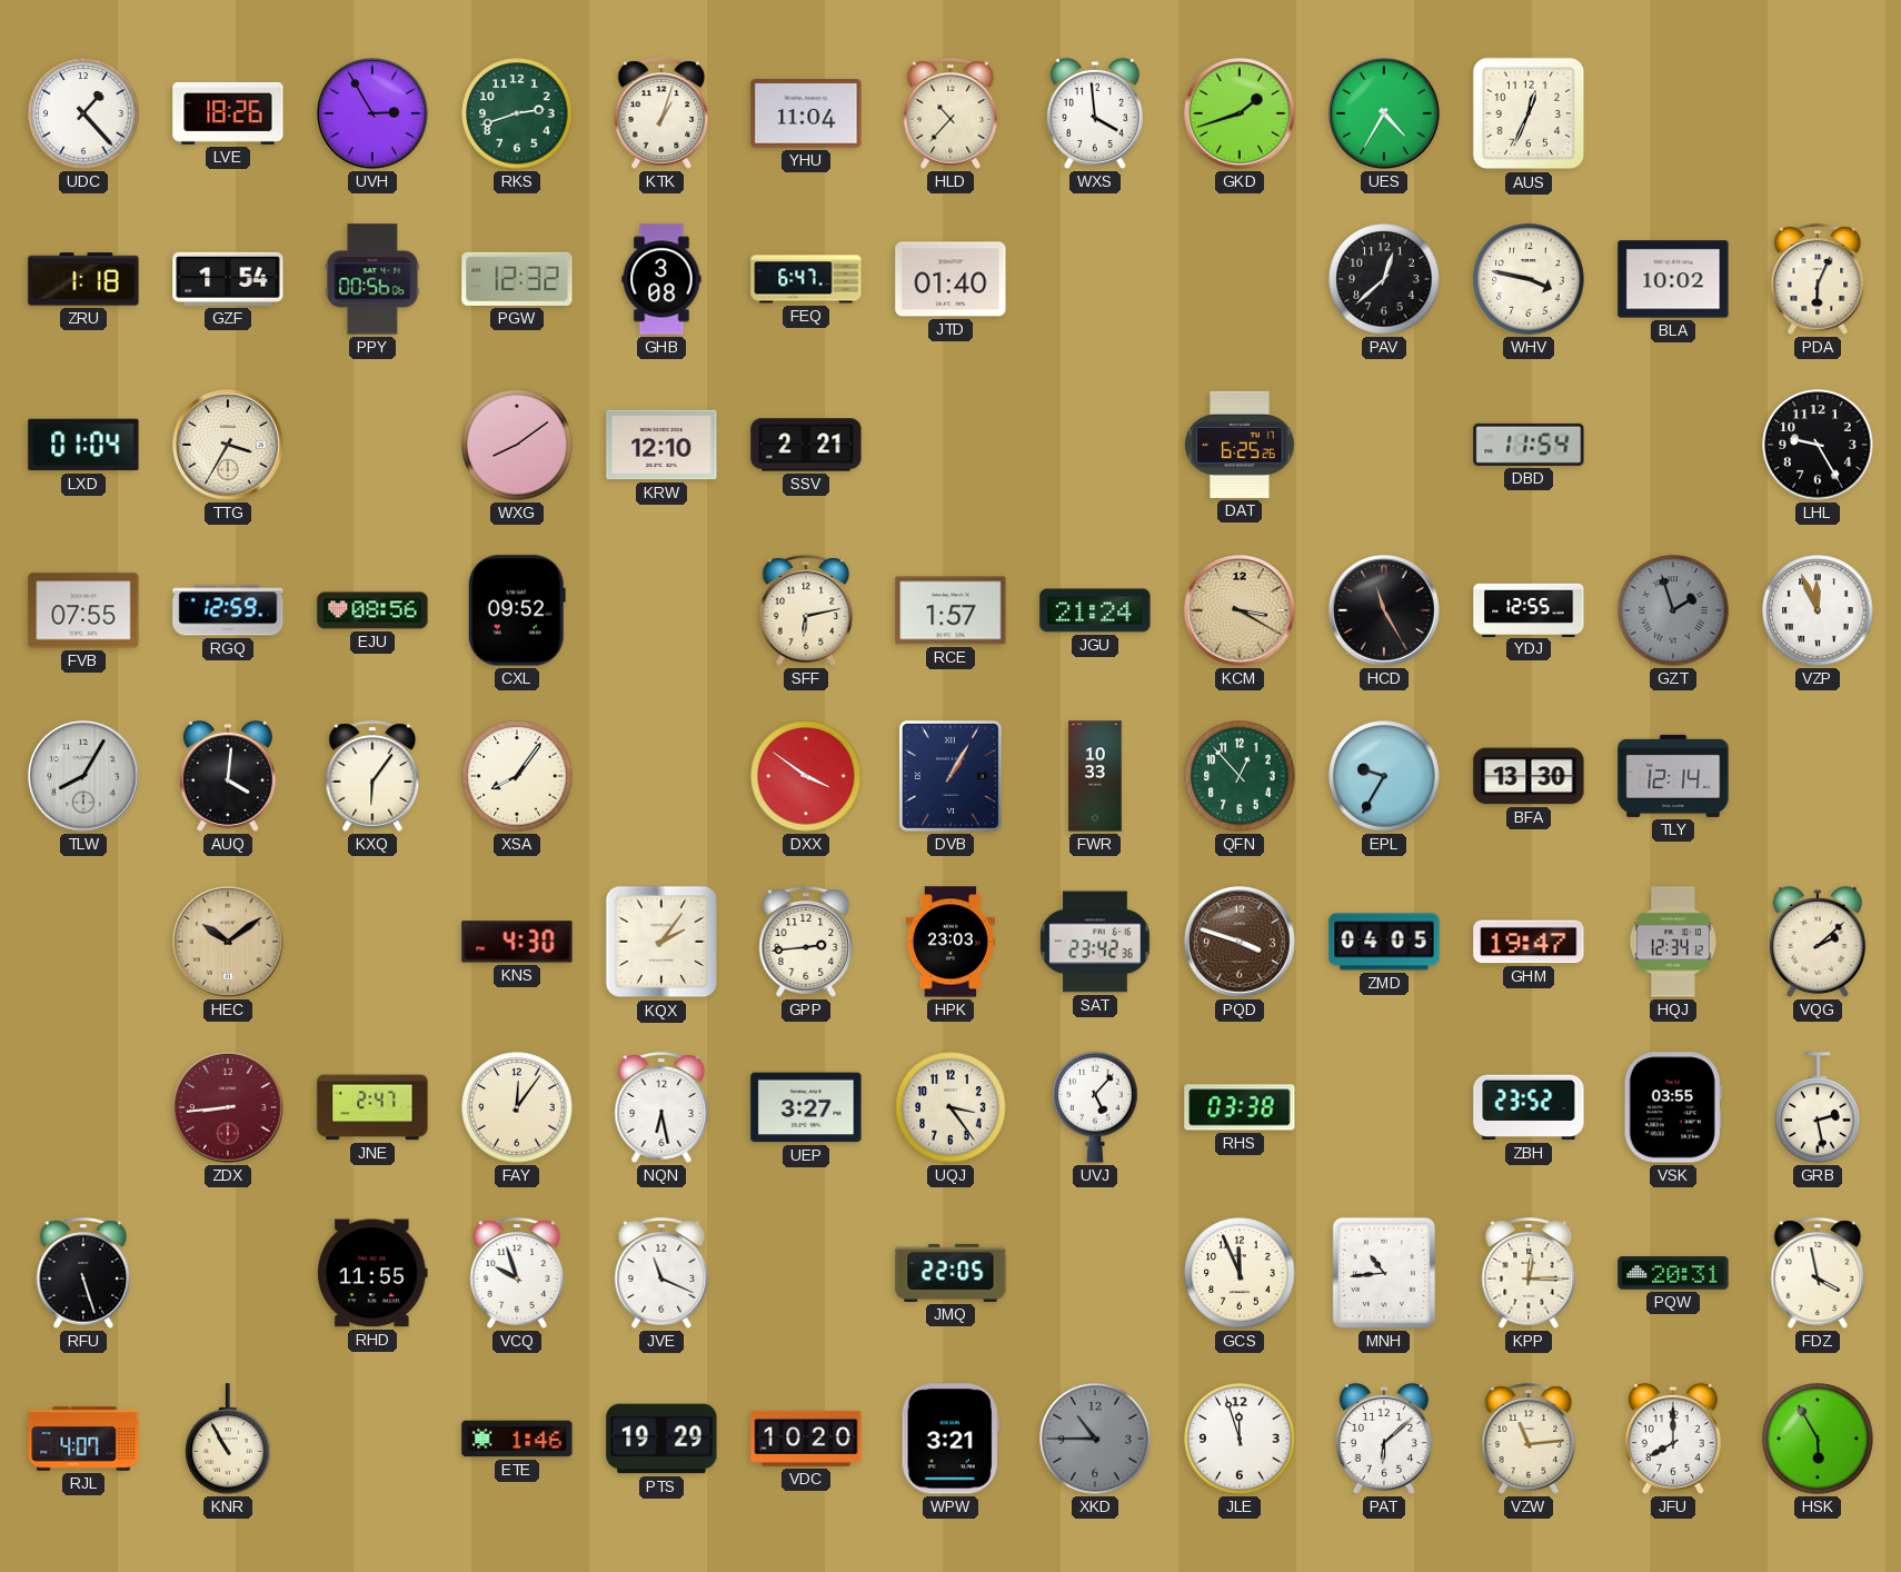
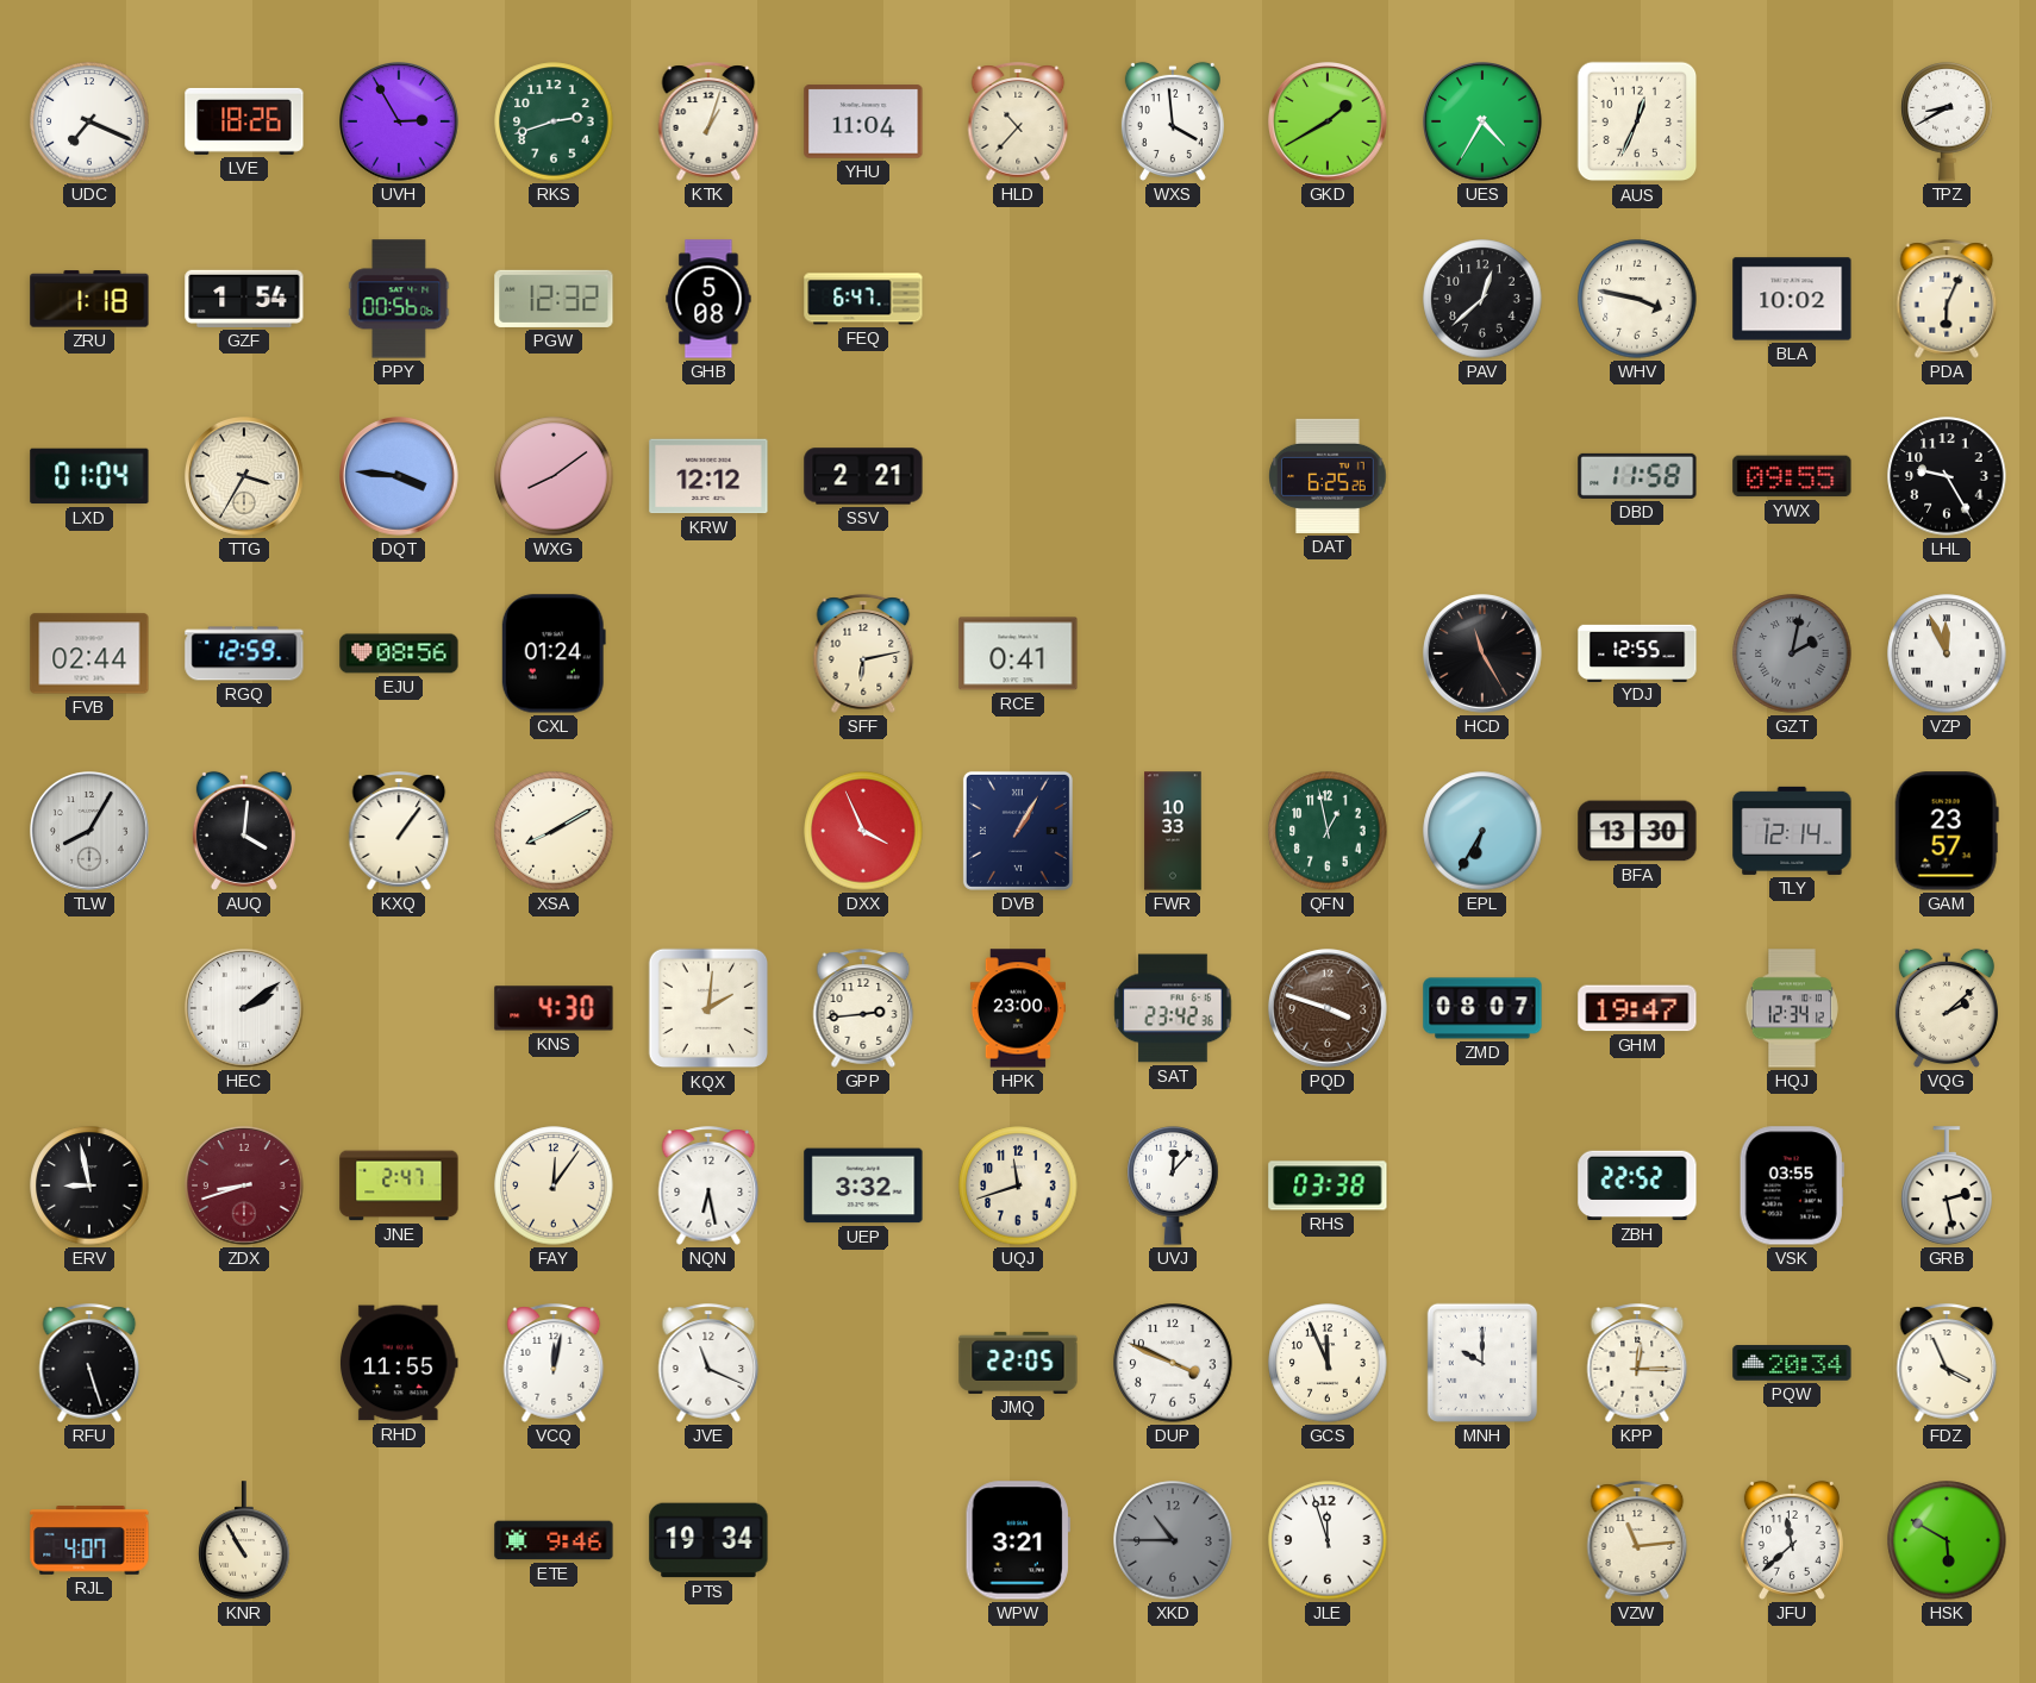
UDC: 1:23 -> 7:19
GKD: 1:42 -> 1:40
TPZ: none -> 8:40
GHB: 3:08 -> 5:08
JTD: 01:40 -> none
DQT: none -> 3:46
KRW: 12:10 -> 12:12
DBD: 11:54 -> 11:58
YWX: none -> 09:55
FVB: 07:55 -> 02:44
CXL: 09:52 -> 01:24
RCE: 1:57 -> 0:41
JGU: 21:24 -> none
KCM: 3:20 -> none
GZT: 1:57 -> 2:02
KXQ: 6:06 -> 1:06
XSA: 8:06 -> 8:10
DXX: 3:51 -> 3:56
QFN: 12:53 -> 12:58
EPL: 9:35 -> 6:35
GAM: none -> 23:57
HEC: 10:09 -> 2:09
HEC dial: champagne -> white
KQX: 2:06 -> 2:01
HPK: 23:03 -> 23:00
ZMD: 04:05 -> 08:07
ERV: none -> 8:58
ZDX: 8:44 -> 8:42
UEP: 3:27 -> 3:32
UQJ: 3:24 -> 11:42
UVJ: 5:07 -> 12:07
ZBH: 23:52 -> 22:52
VCQ: 9:57 -> 12:02
DUP: none -> 3:49
MNH: 10:44 -> 10:00
PQW: 20:31 -> 20:34
FDZ: 3:58 -> 3:56
ETE: 1:46 -> 9:46
PTS: 19:29 -> 19:34
VDC: 10:20 -> none
PAT: 6:08 -> none
JFU: 8:00 -> 11:38
HSK: 5:55 -> 5:50
